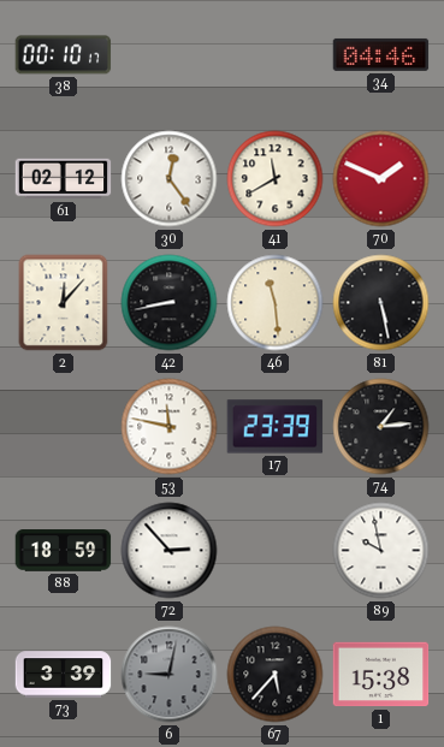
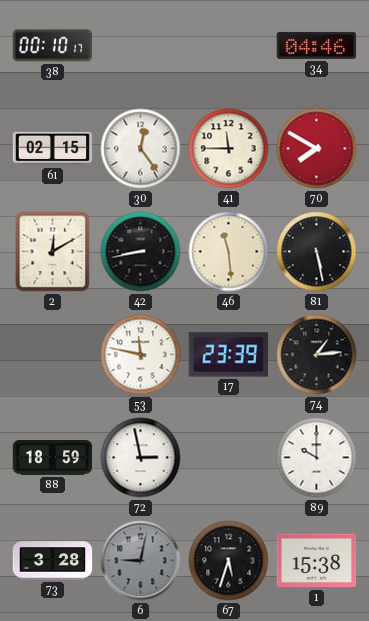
61: 02:12 -> 02:15
41: 11:40 -> 11:45
70: 1:49 -> 7:50
2: 12:07 -> 12:10
72: 2:53 -> 2:58
89: 9:58 -> 10:00
73: 3:39 -> 3:28
67: 5:37 -> 5:33
